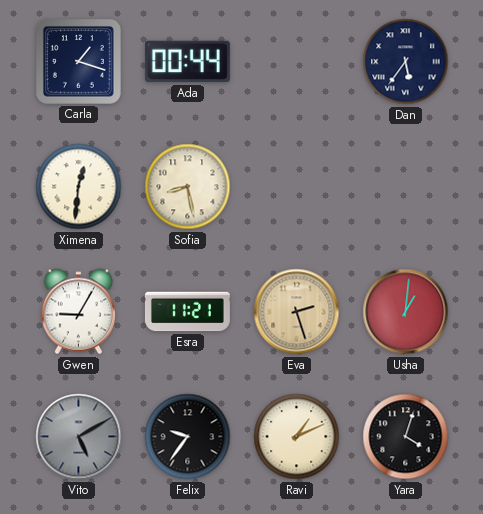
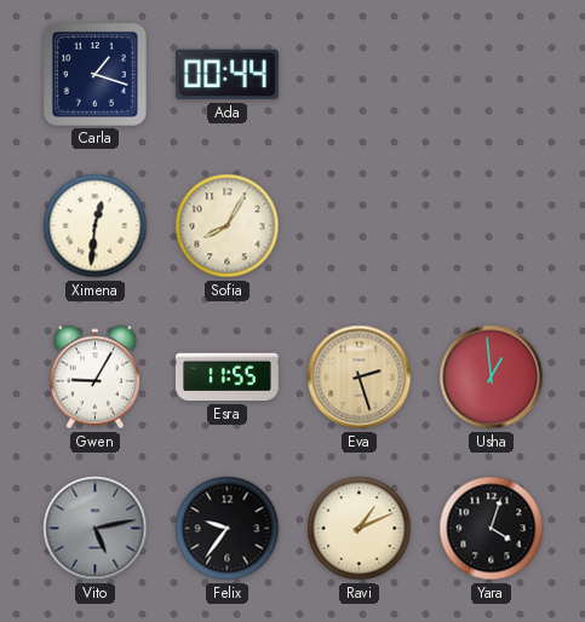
Dan: 5:36 -> none
Sofia: 8:28 -> 8:05
Esra: 11:21 -> 11:55
Usha: 1:01 -> 12:59
Vito: 5:10 -> 5:13
